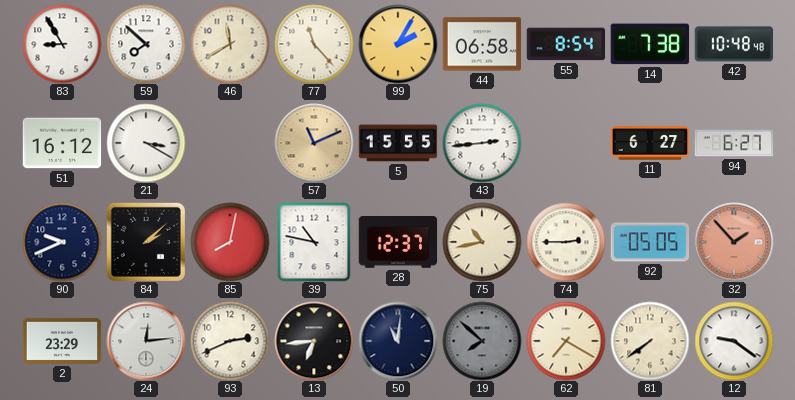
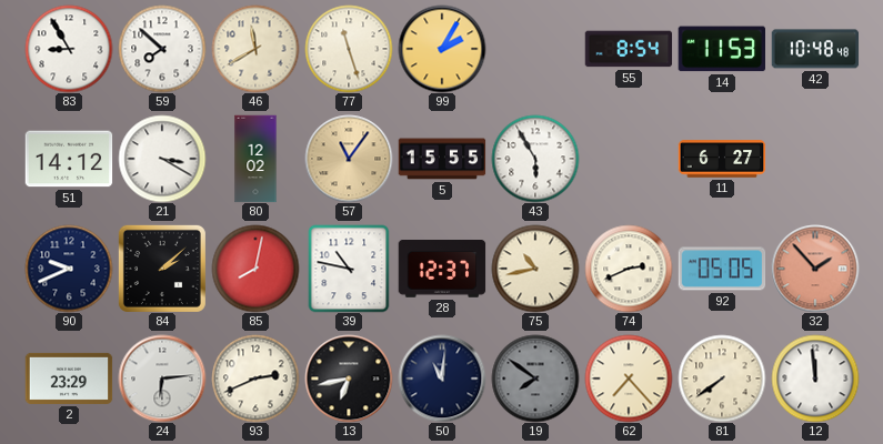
77: 11:23 -> 11:27
44: 06:58 -> none
14: 7:38 -> 11:53
51: 16:12 -> 14:12
80: none -> 12:02
57: 11:11 -> 11:06
43: 2:44 -> 5:55
94: 6:27 -> none
74: 2:45 -> 2:41
24: 12:14 -> 6:14
13: 6:44 -> 6:43
19: 7:52 -> 7:51
62: 7:20 -> 7:23
12: 9:21 -> 11:59
